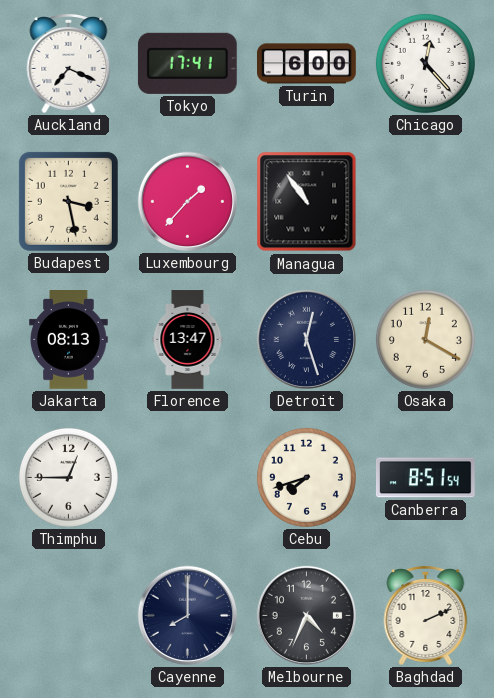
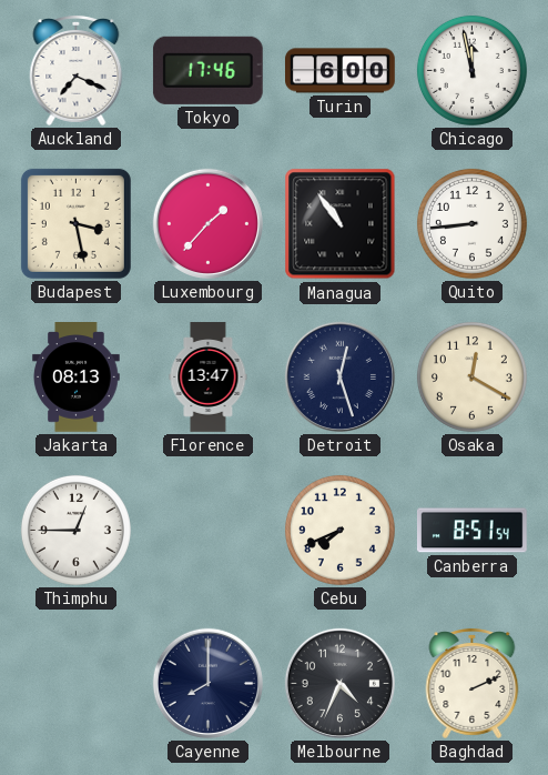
Tokyo: 17:41 -> 17:46
Chicago: 12:23 -> 11:58
Quito: none -> 8:44
Cebu: 7:42 -> 7:41
